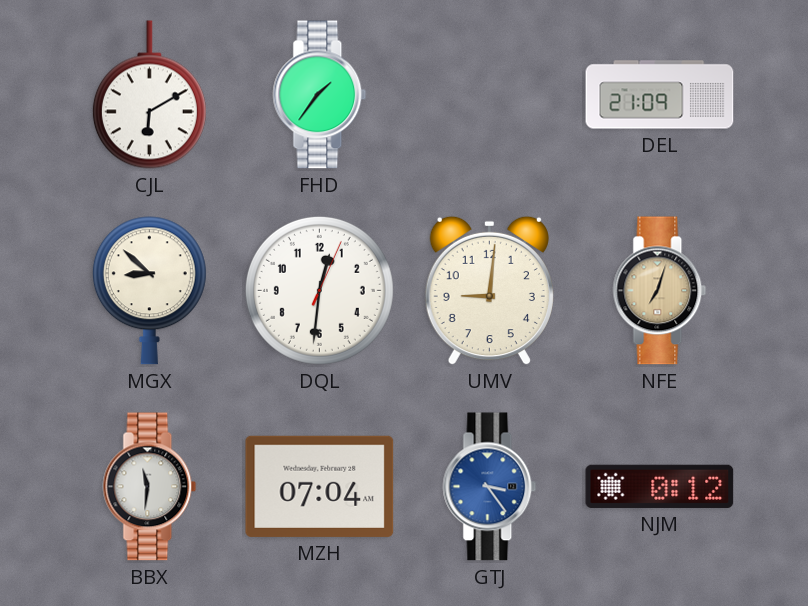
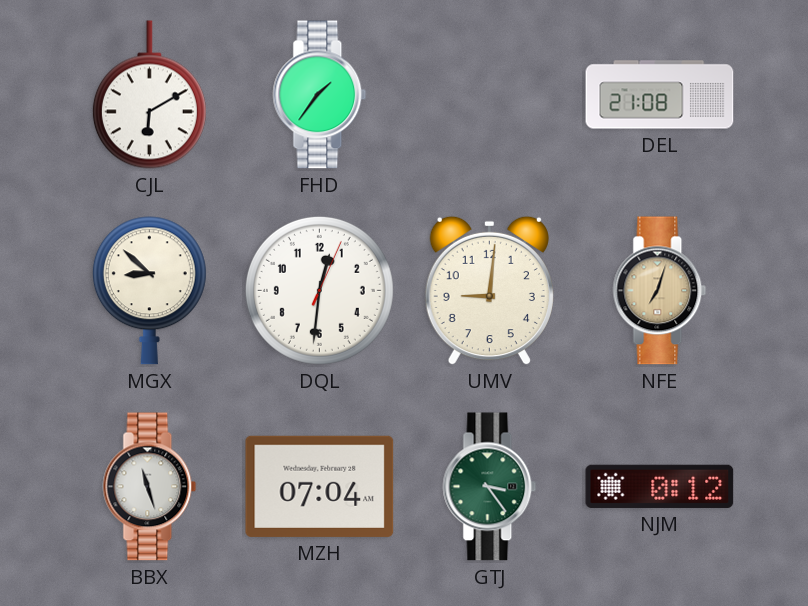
DEL: 21:09 -> 21:08
BBX: 11:31 -> 11:27
GTJ dial: blue -> green
